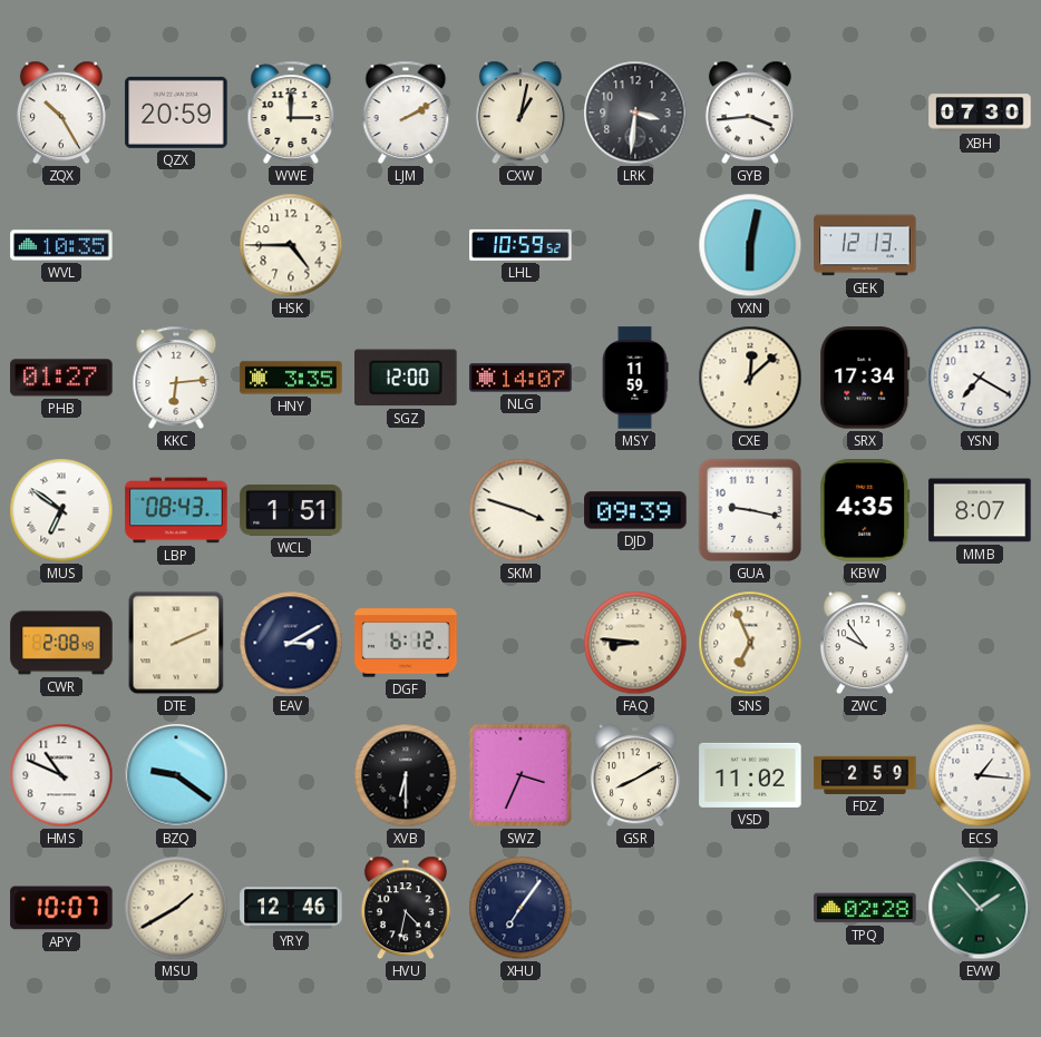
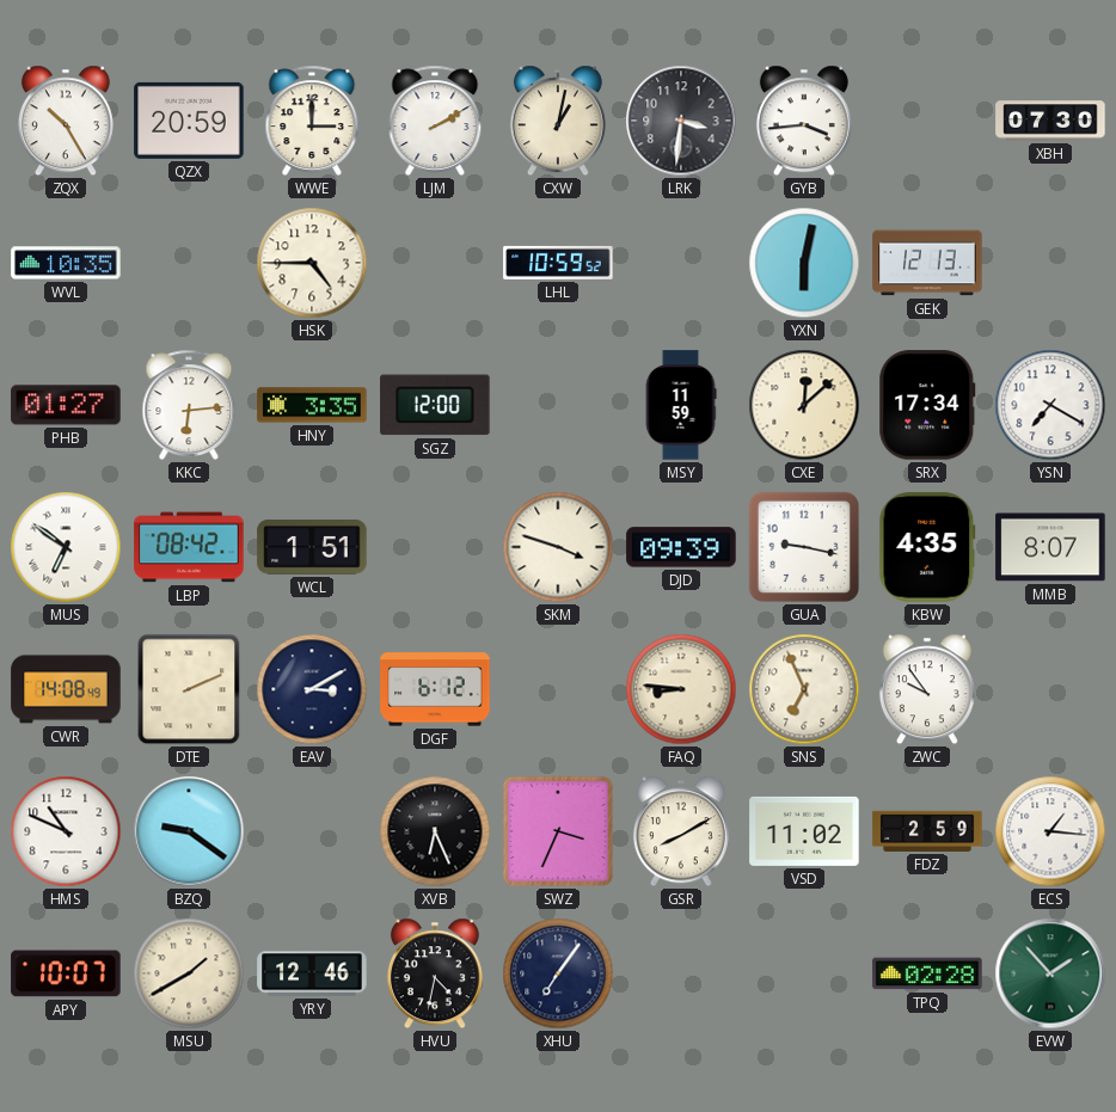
NLG: 14:07 -> none
LBP: 08:43 -> 08:42
CWR: 2:08 -> 14:08
XVB: 6:30 -> 6:26
